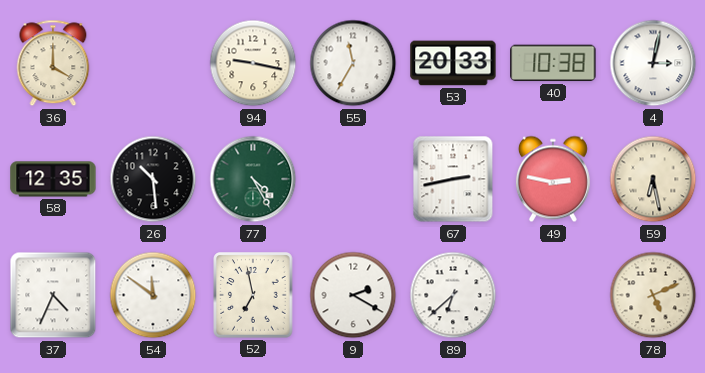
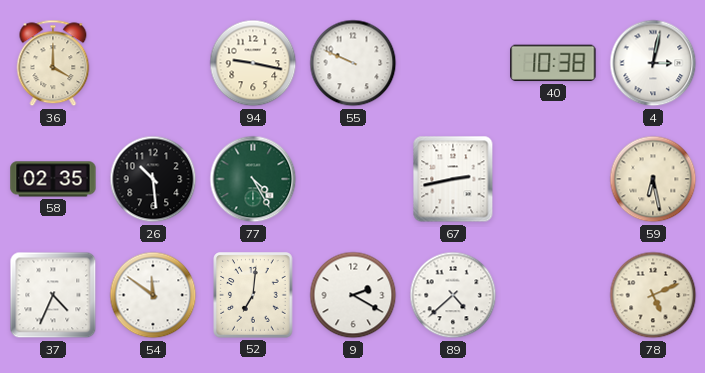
55: 11:35 -> 9:49
53: 20:33 -> none
58: 12:35 -> 02:35
49: 2:47 -> none
52: 6:58 -> 7:01
89: 6:38 -> 4:38
